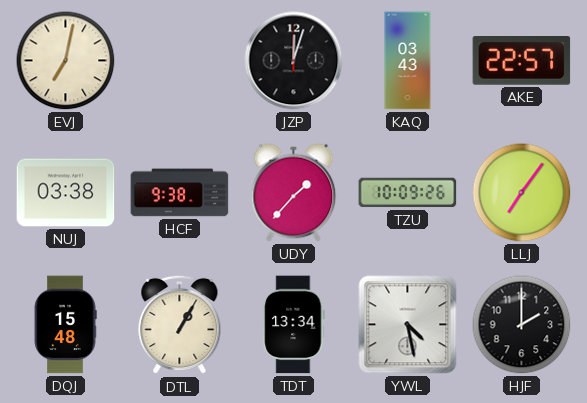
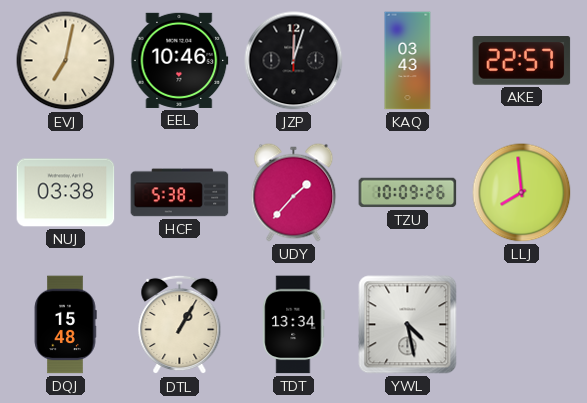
EEL: none -> 10:46
HCF: 9:38 -> 5:38
LLJ: 7:06 -> 7:59
HJF: 2:00 -> none
